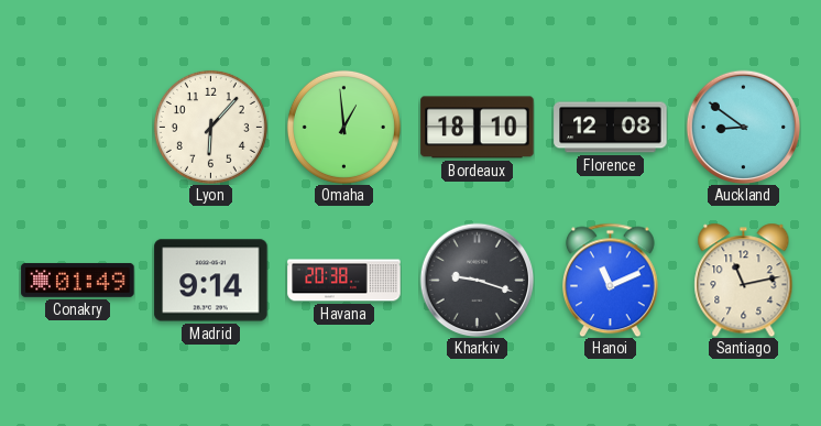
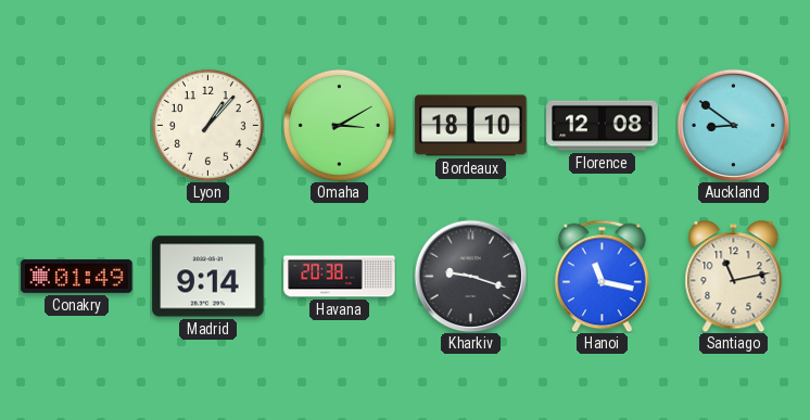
Lyon: 6:07 -> 1:07
Omaha: 12:59 -> 3:10
Hanoi: 11:11 -> 11:17
